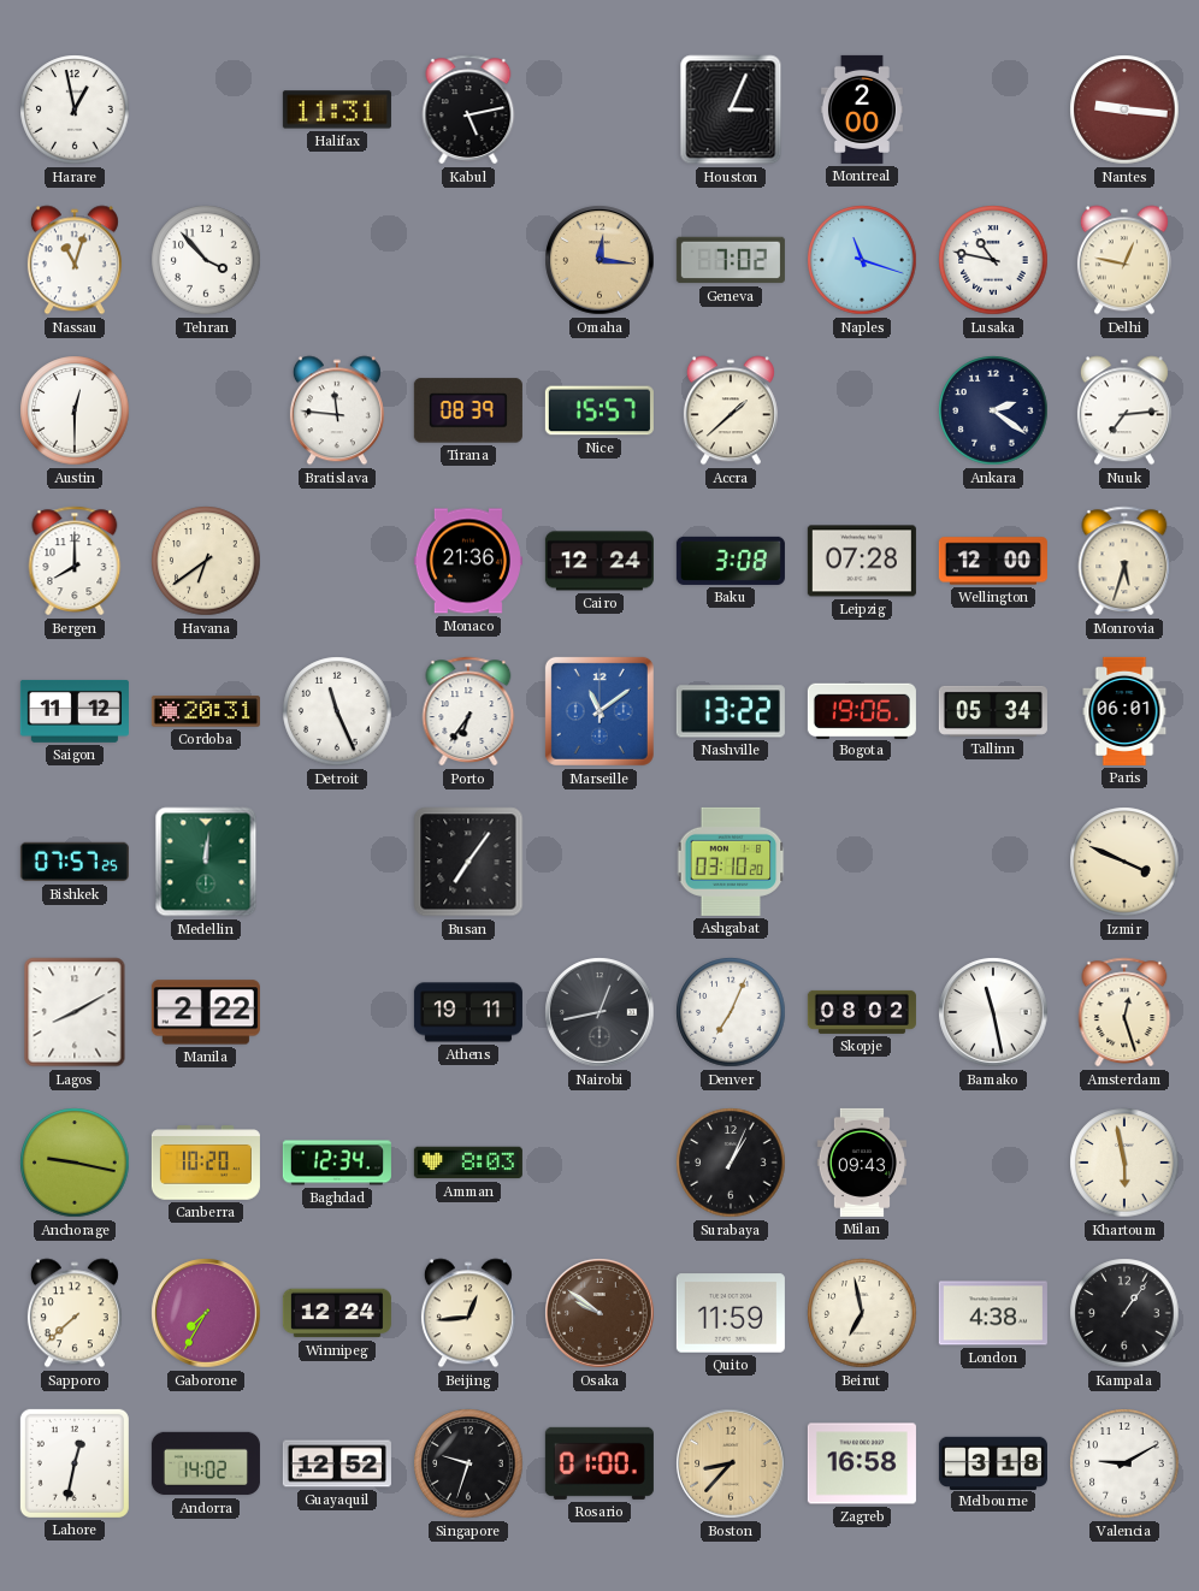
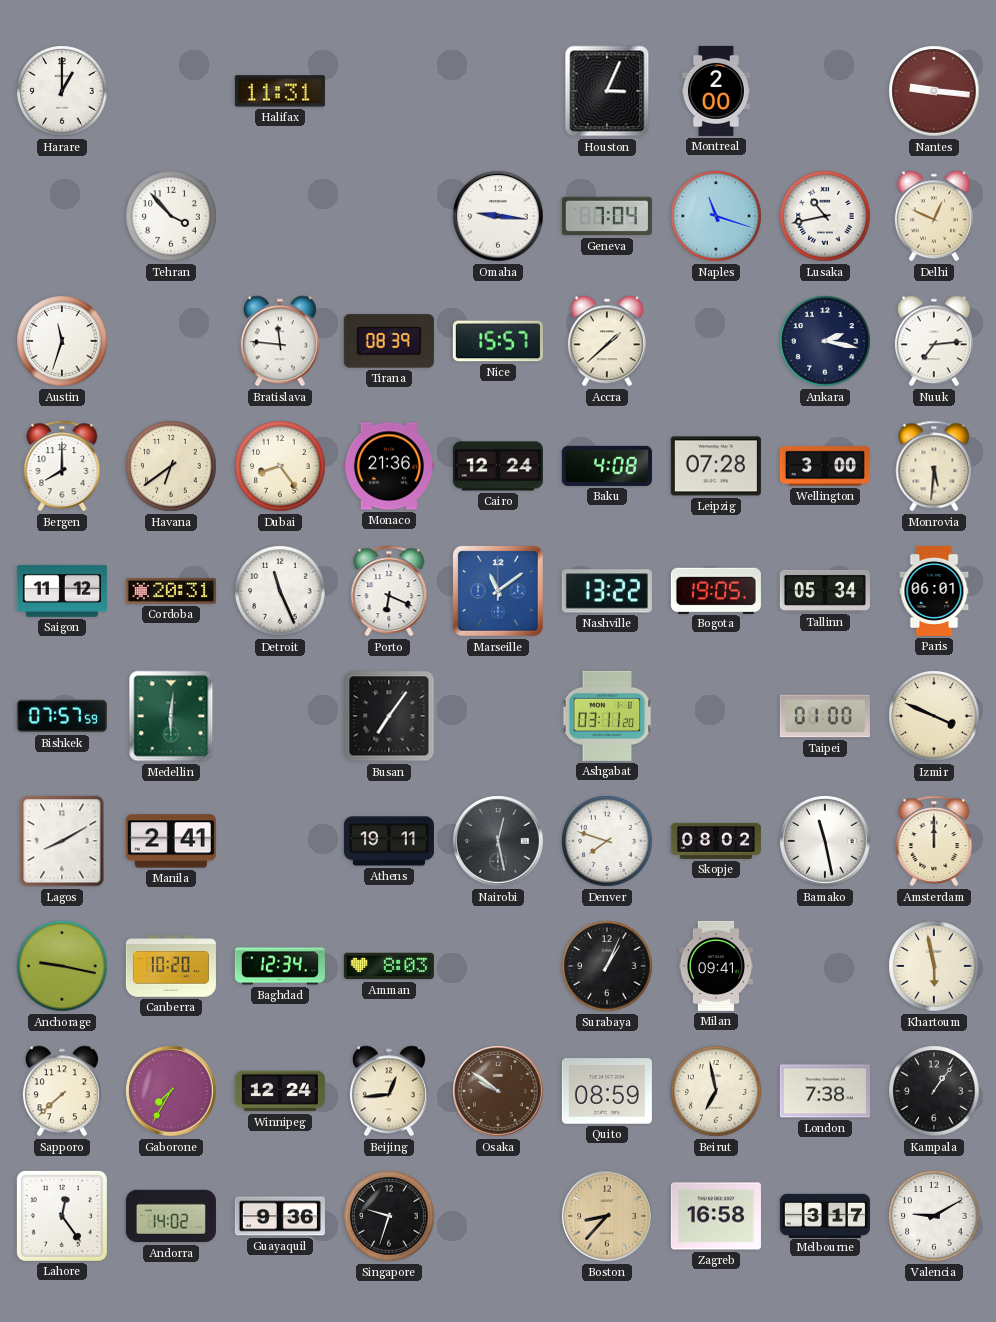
Harare: 12:58 -> 1:00
Kabul: 5:13 -> none
Nassau: 11:03 -> none
Omaha: 12:16 -> 9:16
Omaha dial: champagne -> white
Geneva: 7:02 -> 7:04
Lusaka: 10:47 -> 10:43
Delhi: 12:47 -> 12:49
Austin: 12:30 -> 11:33
Ankara: 2:21 -> 2:17
Dubai: none -> 8:24
Baku: 3:08 -> 4:08
Wellington: 12:00 -> 3:00
Monrovia: 5:33 -> 5:31
Porto: 6:36 -> 6:19
Bogota: 19:06 -> 19:05
Bishkek: 07:57:25 -> 07:57:59
Medellin: 12:01 -> 6:01
Ashgabat: 03:10 -> 03:11
Taipei: none -> 01:00
Manila: 2:22 -> 2:41
Nairobi: 12:43 -> 12:28
Denver: 7:04 -> 7:48
Amsterdam: 12:27 -> 12:00
Milan: 09:43 -> 09:41
Quito: 11:59 -> 08:59
London: 4:38 -> 7:38
Lahore: 12:32 -> 12:24
Guayaquil: 12:52 -> 9:36
Rosario: 01:00 -> none
Melbourne: 3:18 -> 3:17
